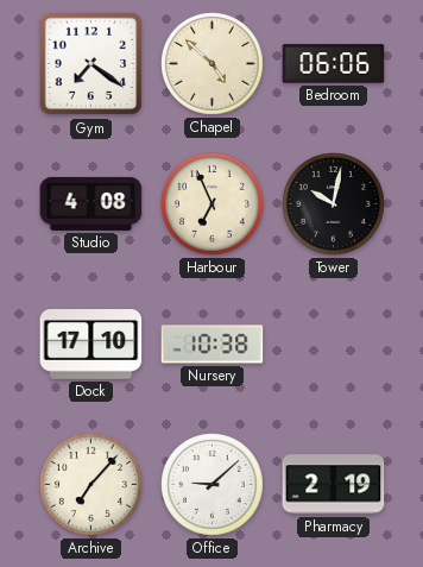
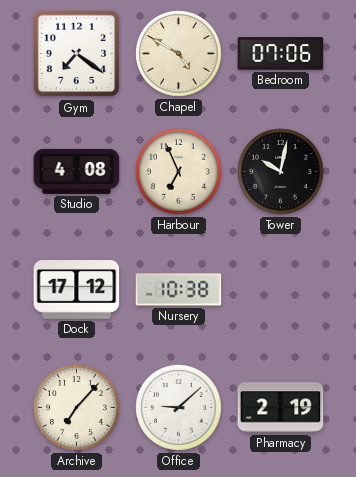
Chapel: 4:52 -> 4:50
Bedroom: 06:06 -> 07:06
Dock: 17:10 -> 17:12
